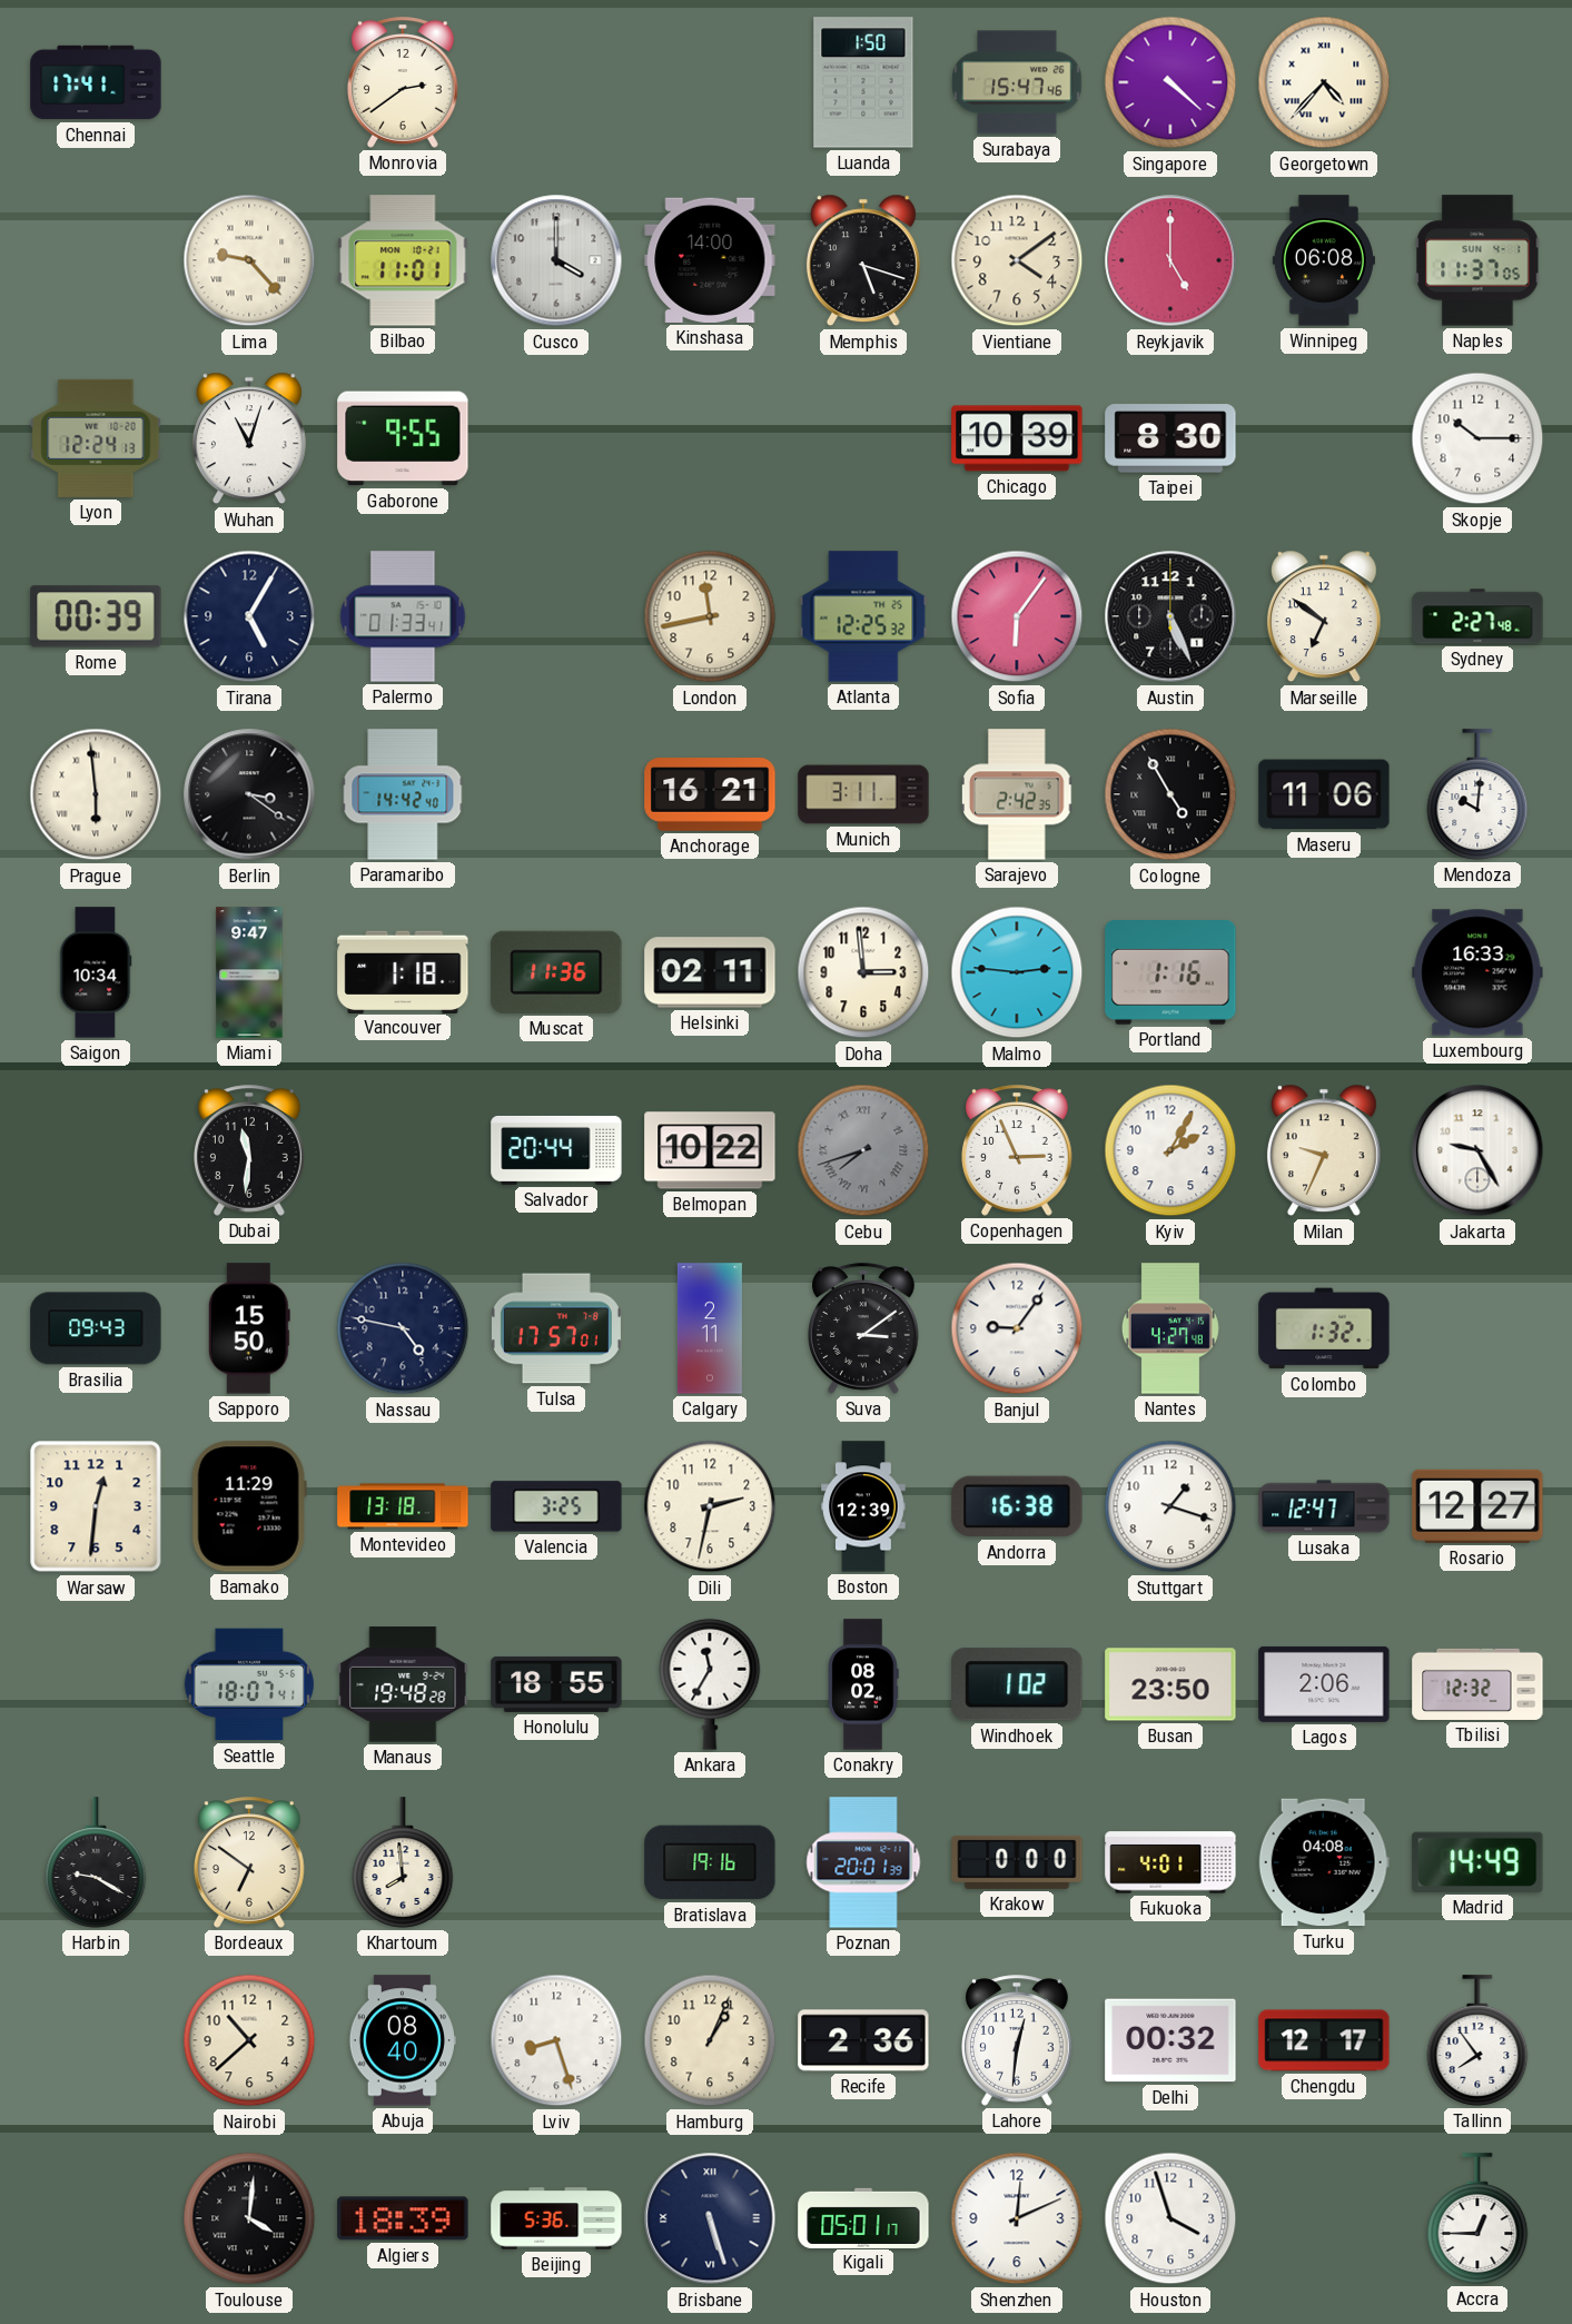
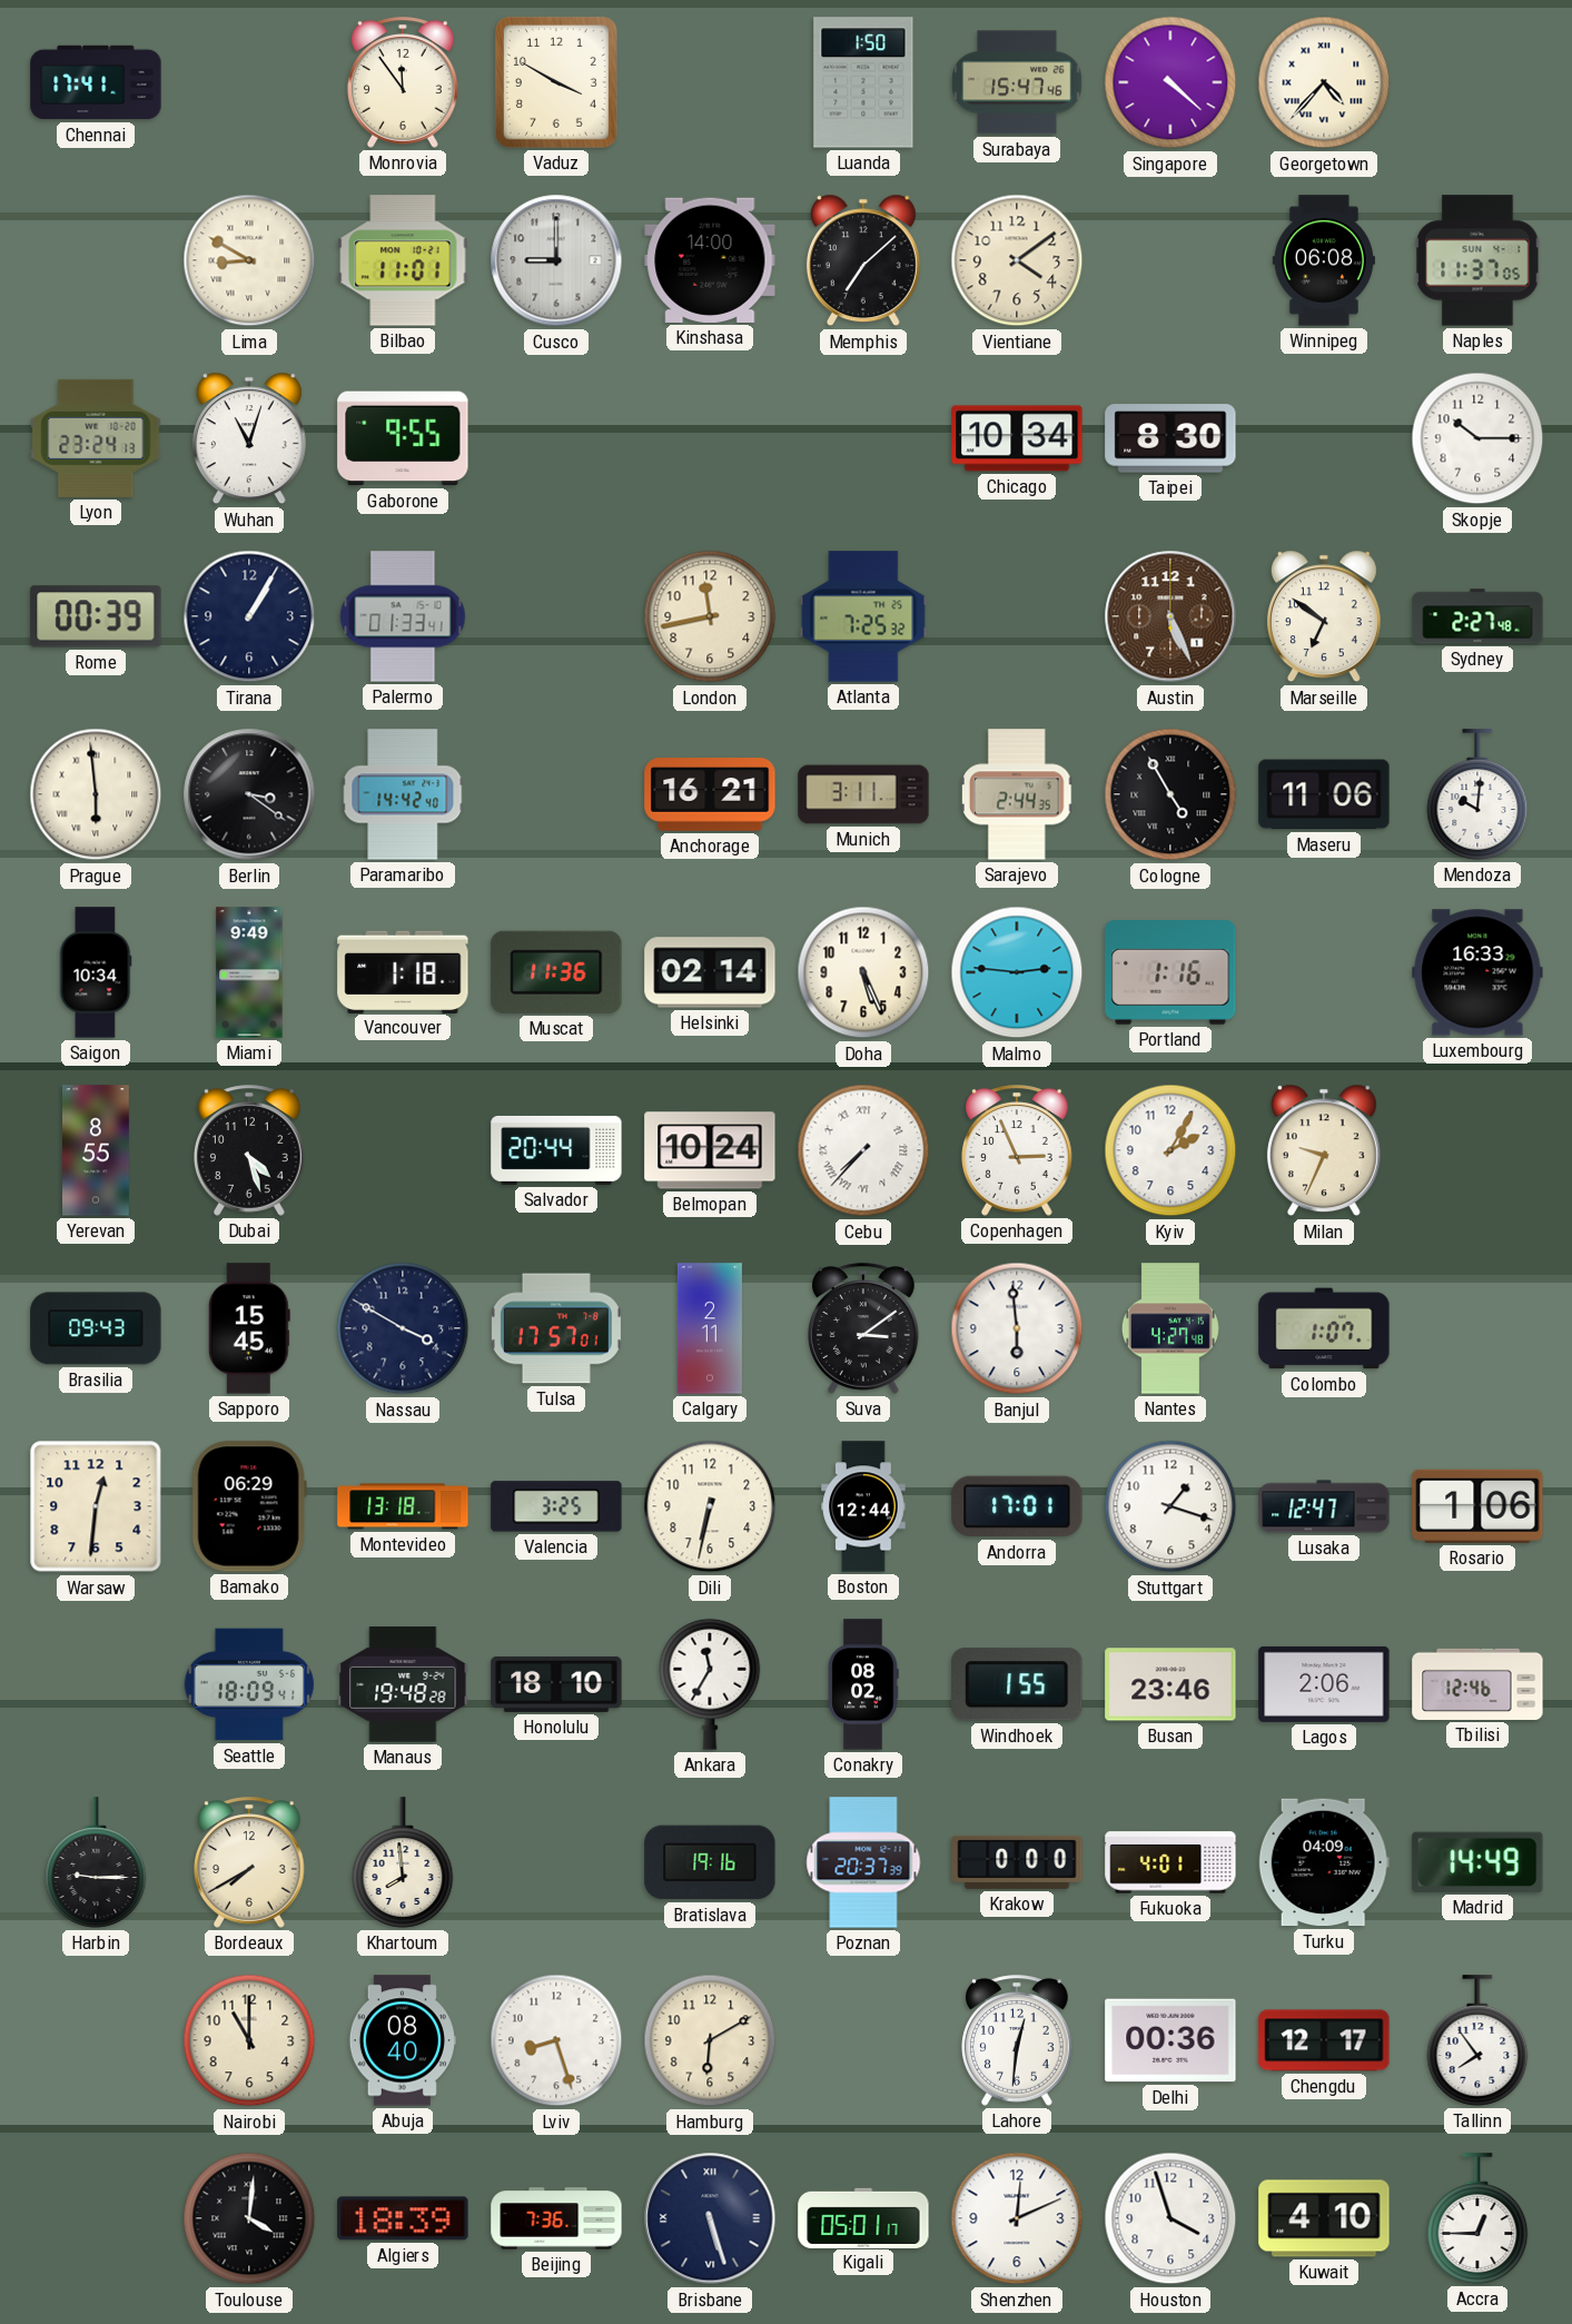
Monrovia: 2:39 -> 11:54
Vaduz: none -> 3:50
Lima: 9:23 -> 8:50
Cusco: 4:00 -> 9:00
Memphis: 5:18 -> 7:08
Reykjavik: 5:00 -> none
Lyon: 12:24 -> 23:24
Chicago: 10:39 -> 10:34
Tirana: 5:05 -> 1:05
Atlanta: 12:25 -> 7:25
Sofia: 6:06 -> none
Austin dial: black -> brown
Sarajevo: 2:42 -> 2:44
Miami: 9:47 -> 9:49
Helsinki: 02:11 -> 02:14
Doha: 2:59 -> 5:26
Yerevan: none -> 8:55
Dubai: 11:31 -> 4:27
Belmopan: 10:22 -> 10:24
Cebu: 7:42 -> 7:37
Cebu dial: grey -> white
Jakarta: 9:25 -> none
Sapporo: 15:50 -> 15:45
Nassau: 4:47 -> 3:50
Banjul: 9:06 -> 5:59
Colombo: 1:32 -> 1:07
Bamako: 11:29 -> 06:29
Dili: 2:32 -> 6:32
Boston: 12:39 -> 12:44
Andorra: 16:38 -> 17:01
Rosario: 12:27 -> 1:06
Seattle: 18:07 -> 18:09
Honolulu: 18:55 -> 18:10
Windhoek: 1:02 -> 1:55
Busan: 23:50 -> 23:46
Tbilisi: 12:32 -> 12:46
Harbin: 9:20 -> 9:15
Bordeaux: 6:51 -> 7:40
Poznan: 20:01 -> 20:37
Turku: 04:08 -> 04:09
Nairobi: 10:38 -> 11:00
Hamburg: 1:04 -> 6:10
Recife: 2:36 -> none
Delhi: 00:32 -> 00:36
Beijing: 5:36 -> 7:36
Kuwait: none -> 4:10
